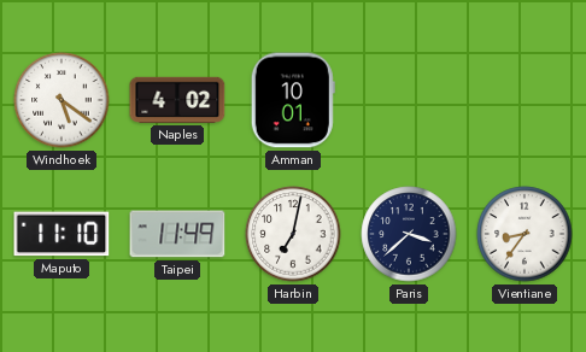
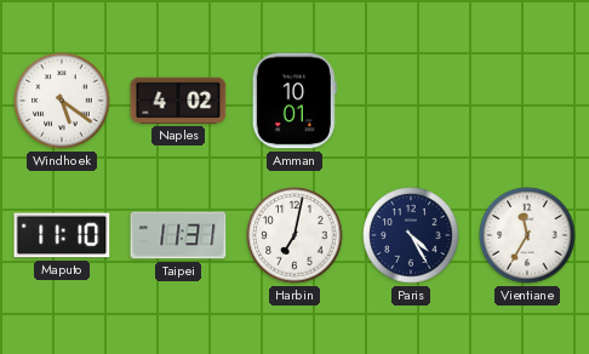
Taipei: 11:49 -> 11:31
Paris: 3:38 -> 4:25
Vientiane: 8:36 -> 11:35
